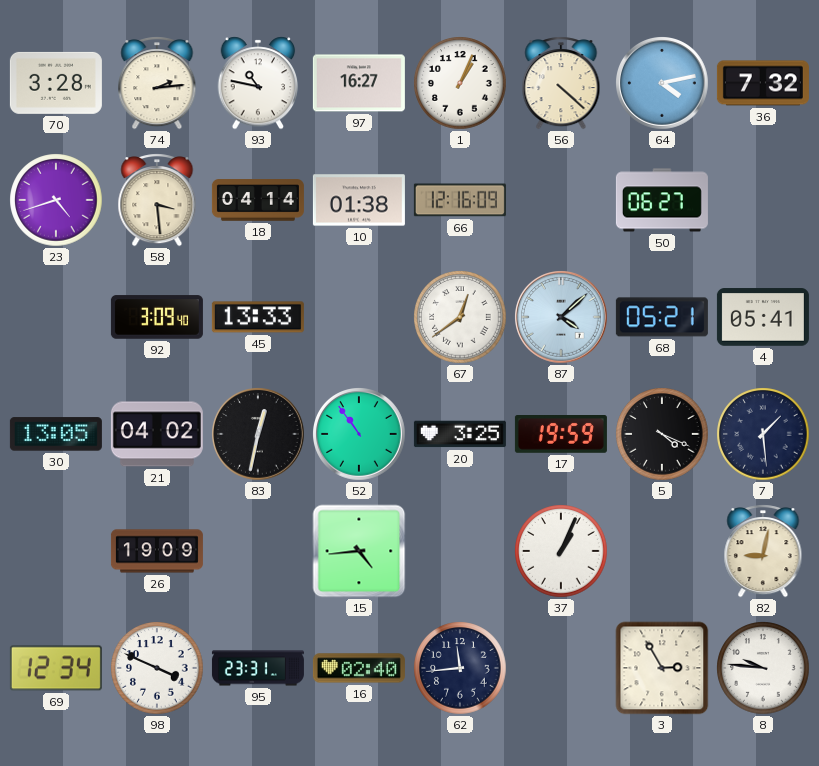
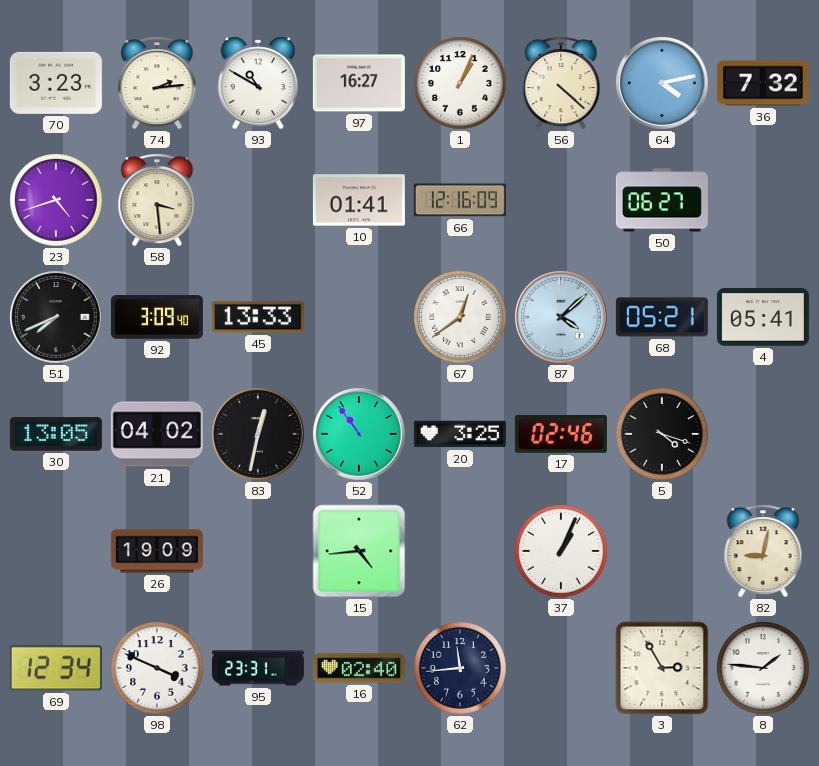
70: 3:28 -> 3:23
93: 10:47 -> 10:50
18: 04:14 -> none
10: 01:38 -> 01:41
51: none -> 7:41
17: 19:59 -> 02:46
5: 4:19 -> 4:18
7: 1:29 -> none
8: 9:46 -> 1:46
